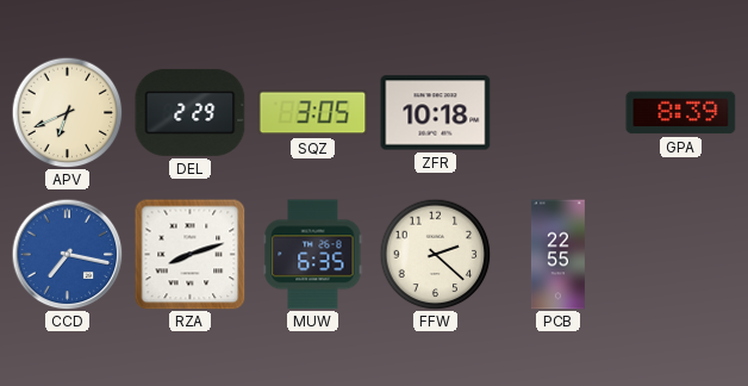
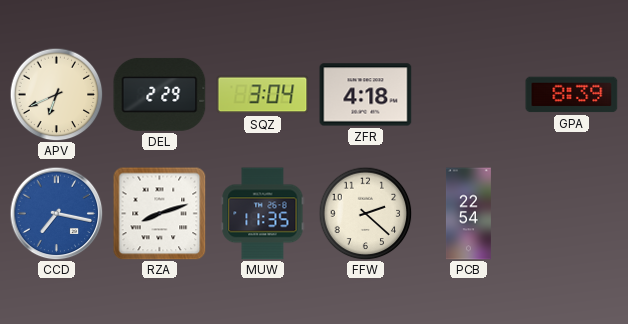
SQZ: 3:05 -> 3:04
ZFR: 10:18 -> 4:18
MUW: 6:35 -> 11:35
PCB: 22:55 -> 22:54
